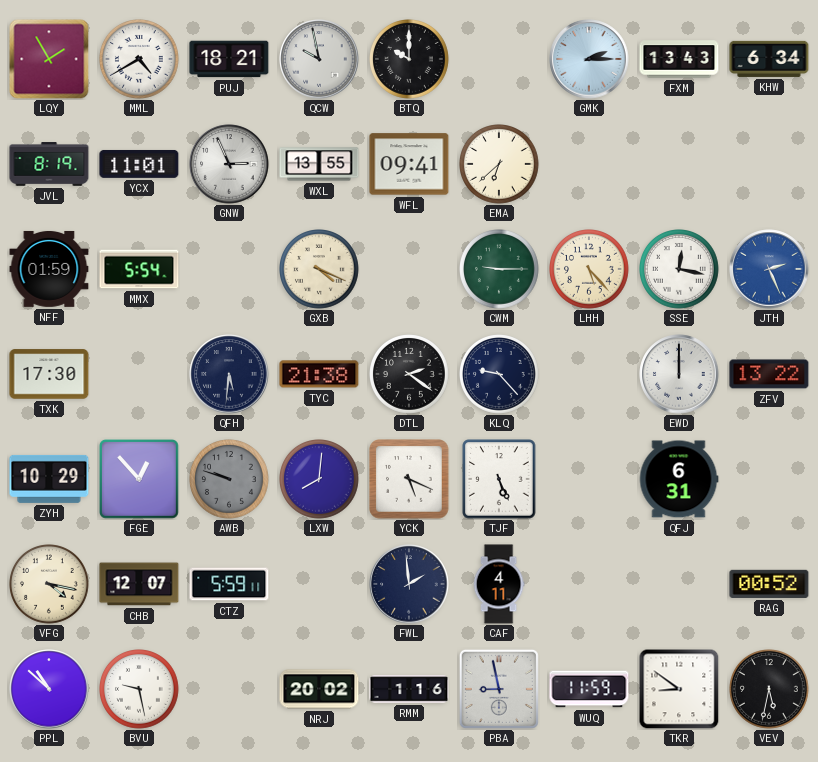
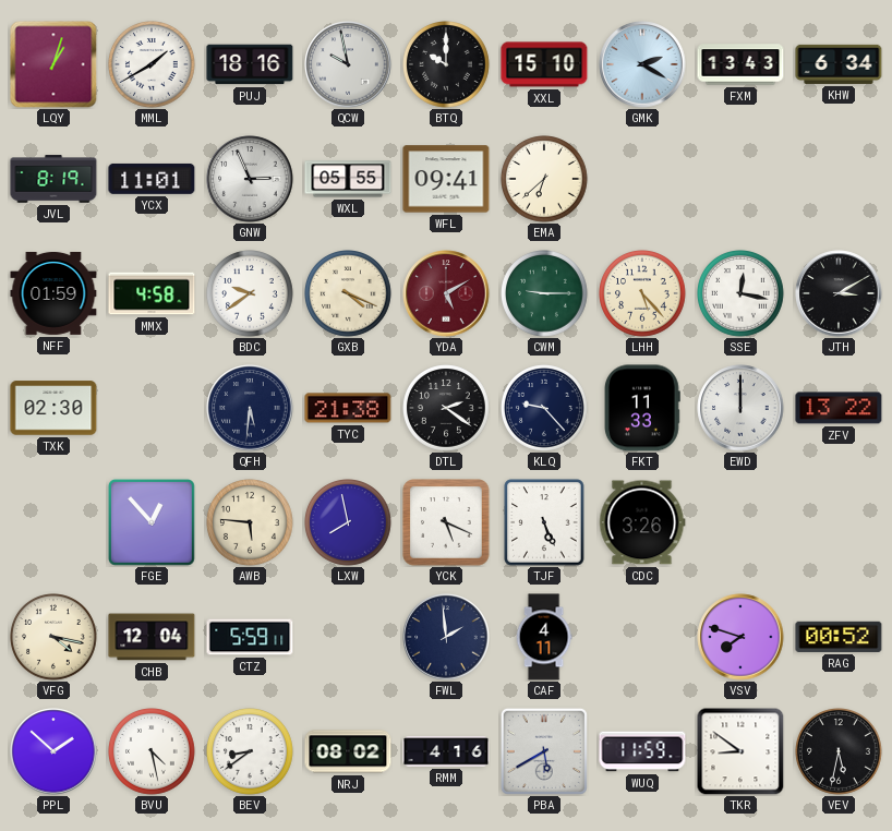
LQY: 1:55 -> 1:03
MML: 4:40 -> 1:40
PUJ: 18:21 -> 18:16
XXL: none -> 15:10
GMK: 2:15 -> 2:20
WXL: 13:55 -> 05:55
MMX: 5:54 -> 4:58
BDC: none -> 9:39
YDA: none -> 5:10
JTH: 2:26 -> 3:10
JTH dial: blue -> black
TXK: 17:30 -> 02:30
FKT: none -> 11:33
ZYH: 10:29 -> none
AWB: 9:48 -> 5:46
AWB dial: grey -> cream
LXW: 8:01 -> 7:58
CDC: none -> 3:26
QFJ: 6:31 -> none
CHB: 12:07 -> 12:04
VSV: none -> 7:48
PPL: 10:52 -> 1:52
BVU: 9:28 -> 4:28
BEV: none -> 8:39
NRJ: 20:02 -> 08:02
RMM: 1:16 -> 4:16
PBA: 8:58 -> 5:40
